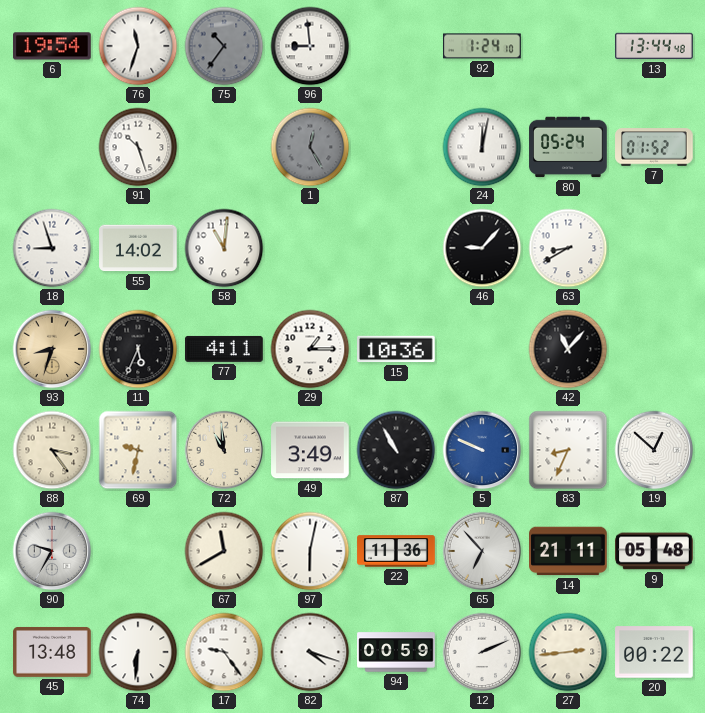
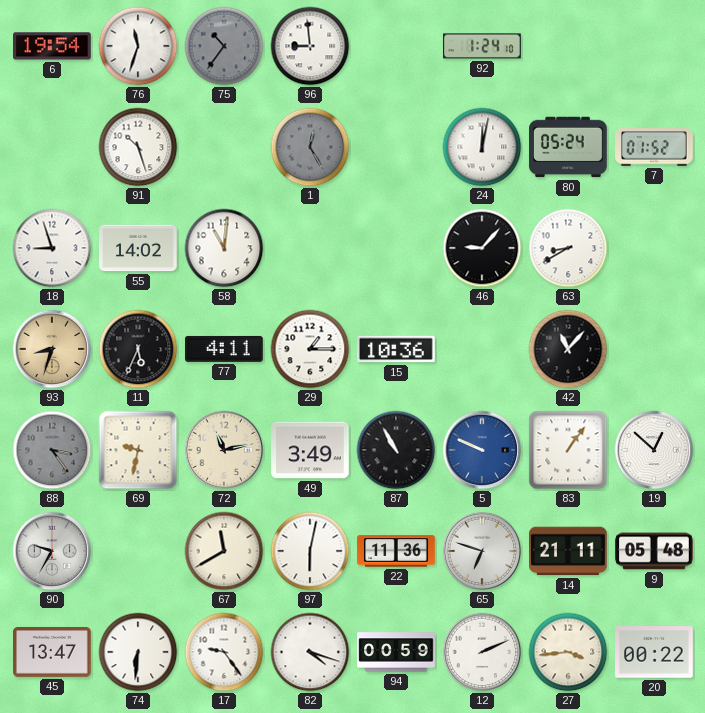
13: 13:44 -> none
88 dial: cream -> grey
72: 10:59 -> 11:13
83: 8:34 -> 1:06
65: 6:53 -> 6:48
45: 13:48 -> 13:47
27: 2:44 -> 3:44
